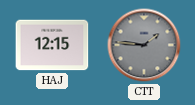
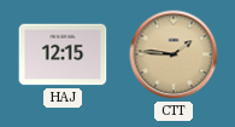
CTT dial: grey -> champagne
